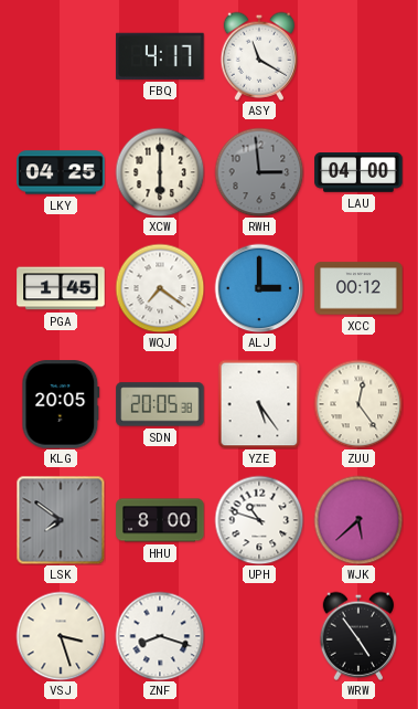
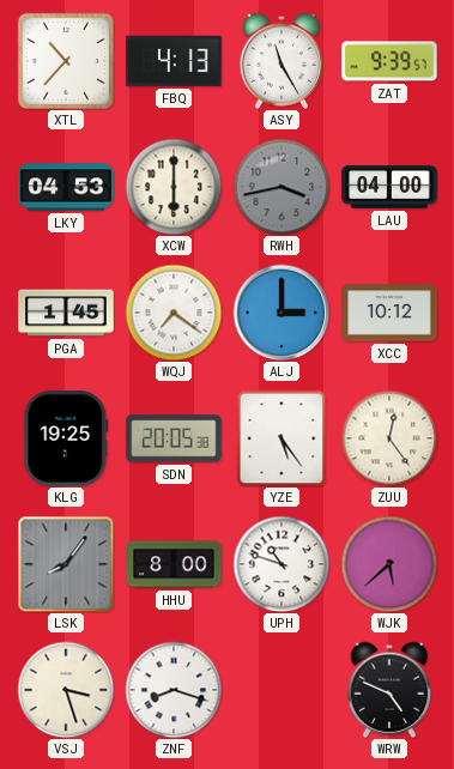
XTL: none -> 10:37
FBQ: 4:17 -> 4:13
ASY: 11:20 -> 11:25
ZAT: none -> 9:39
LKY: 04:25 -> 04:53
RWH: 2:59 -> 3:43
XCC: 00:12 -> 10:12
KLG: 20:05 -> 19:25
LSK: 7:51 -> 8:06
WRW: 4:54 -> 4:49
